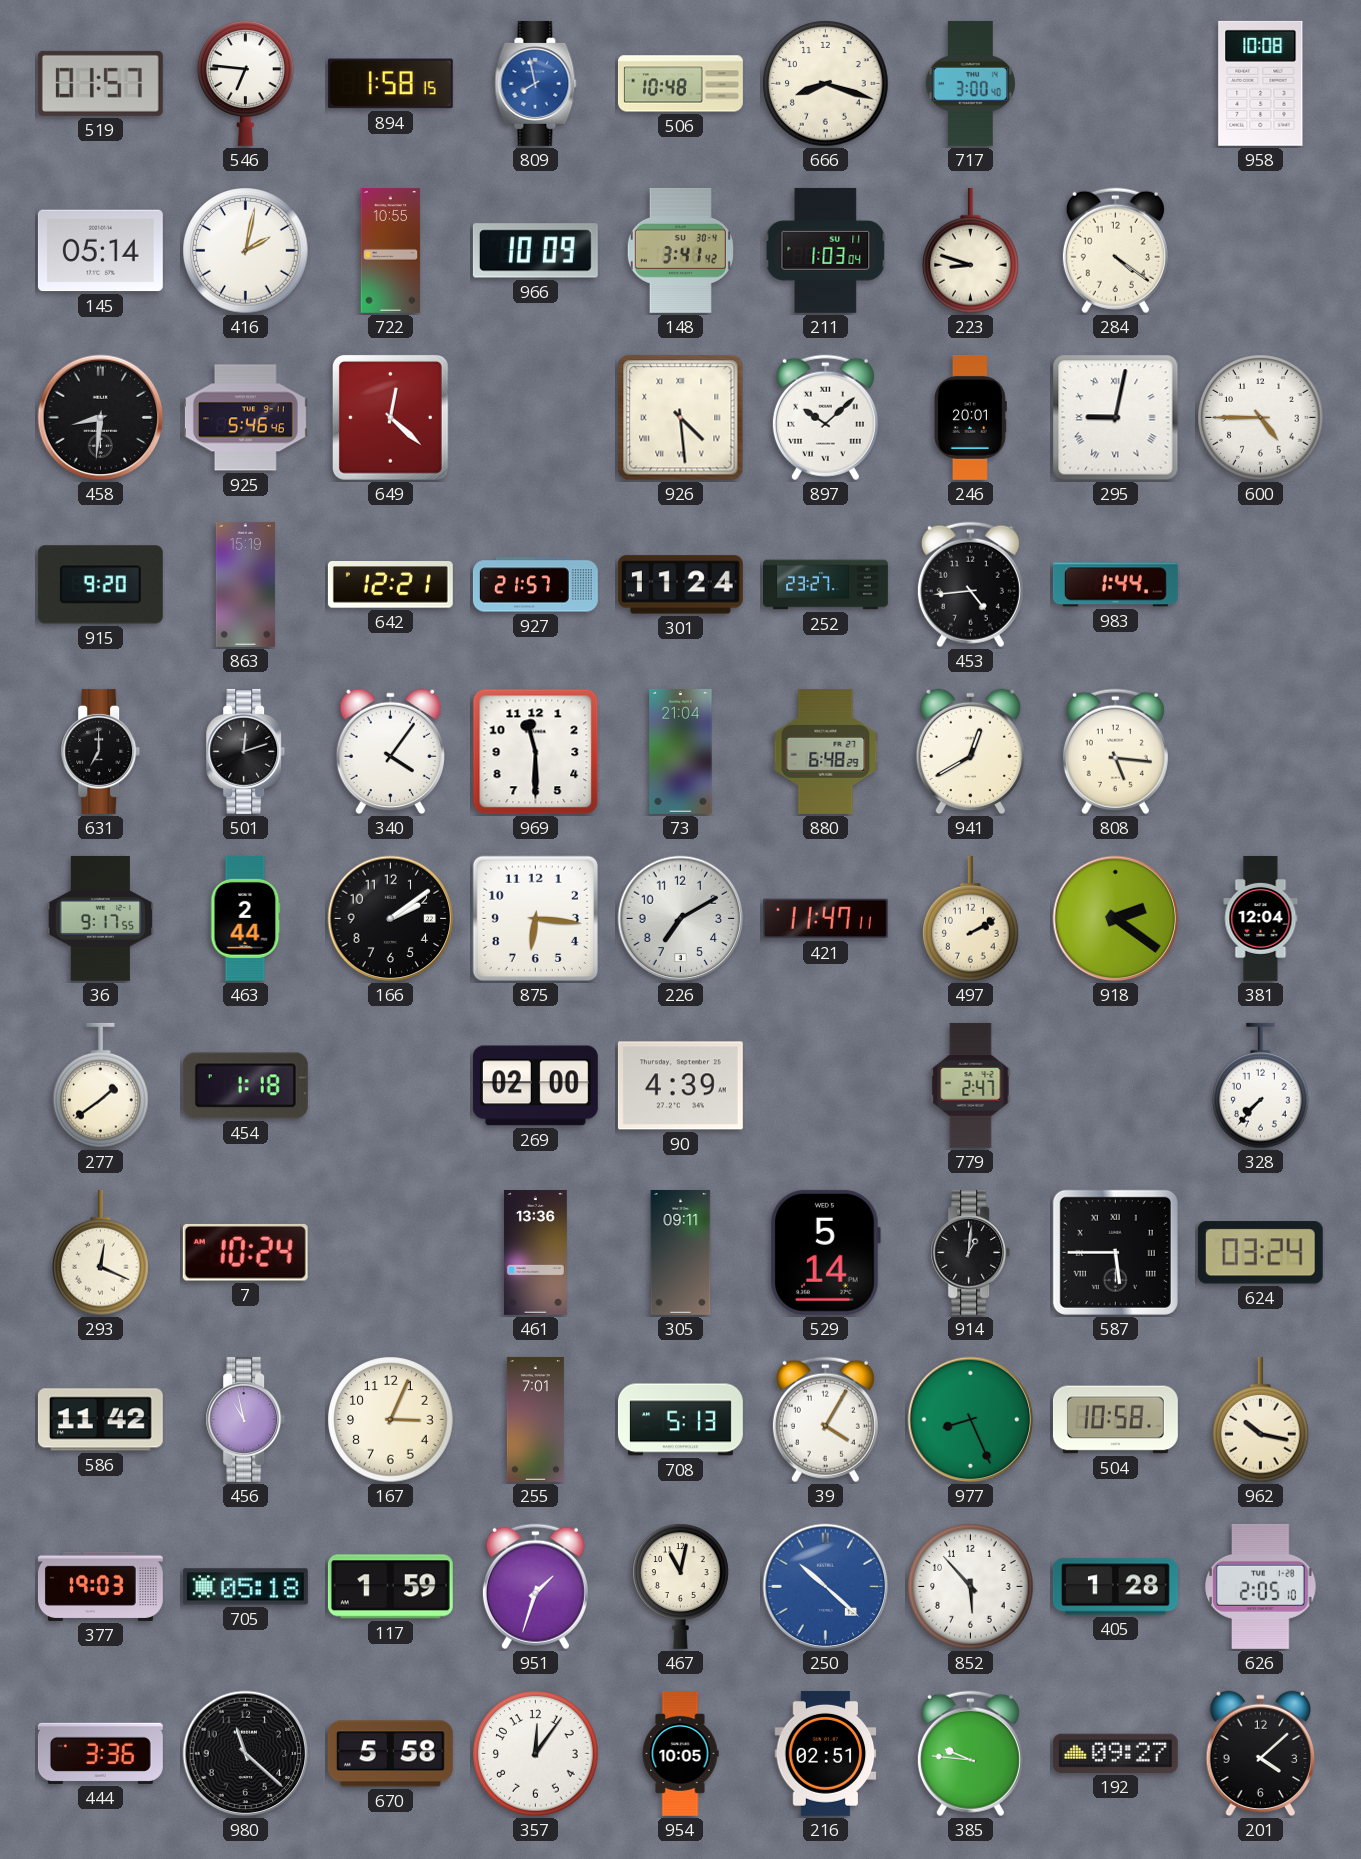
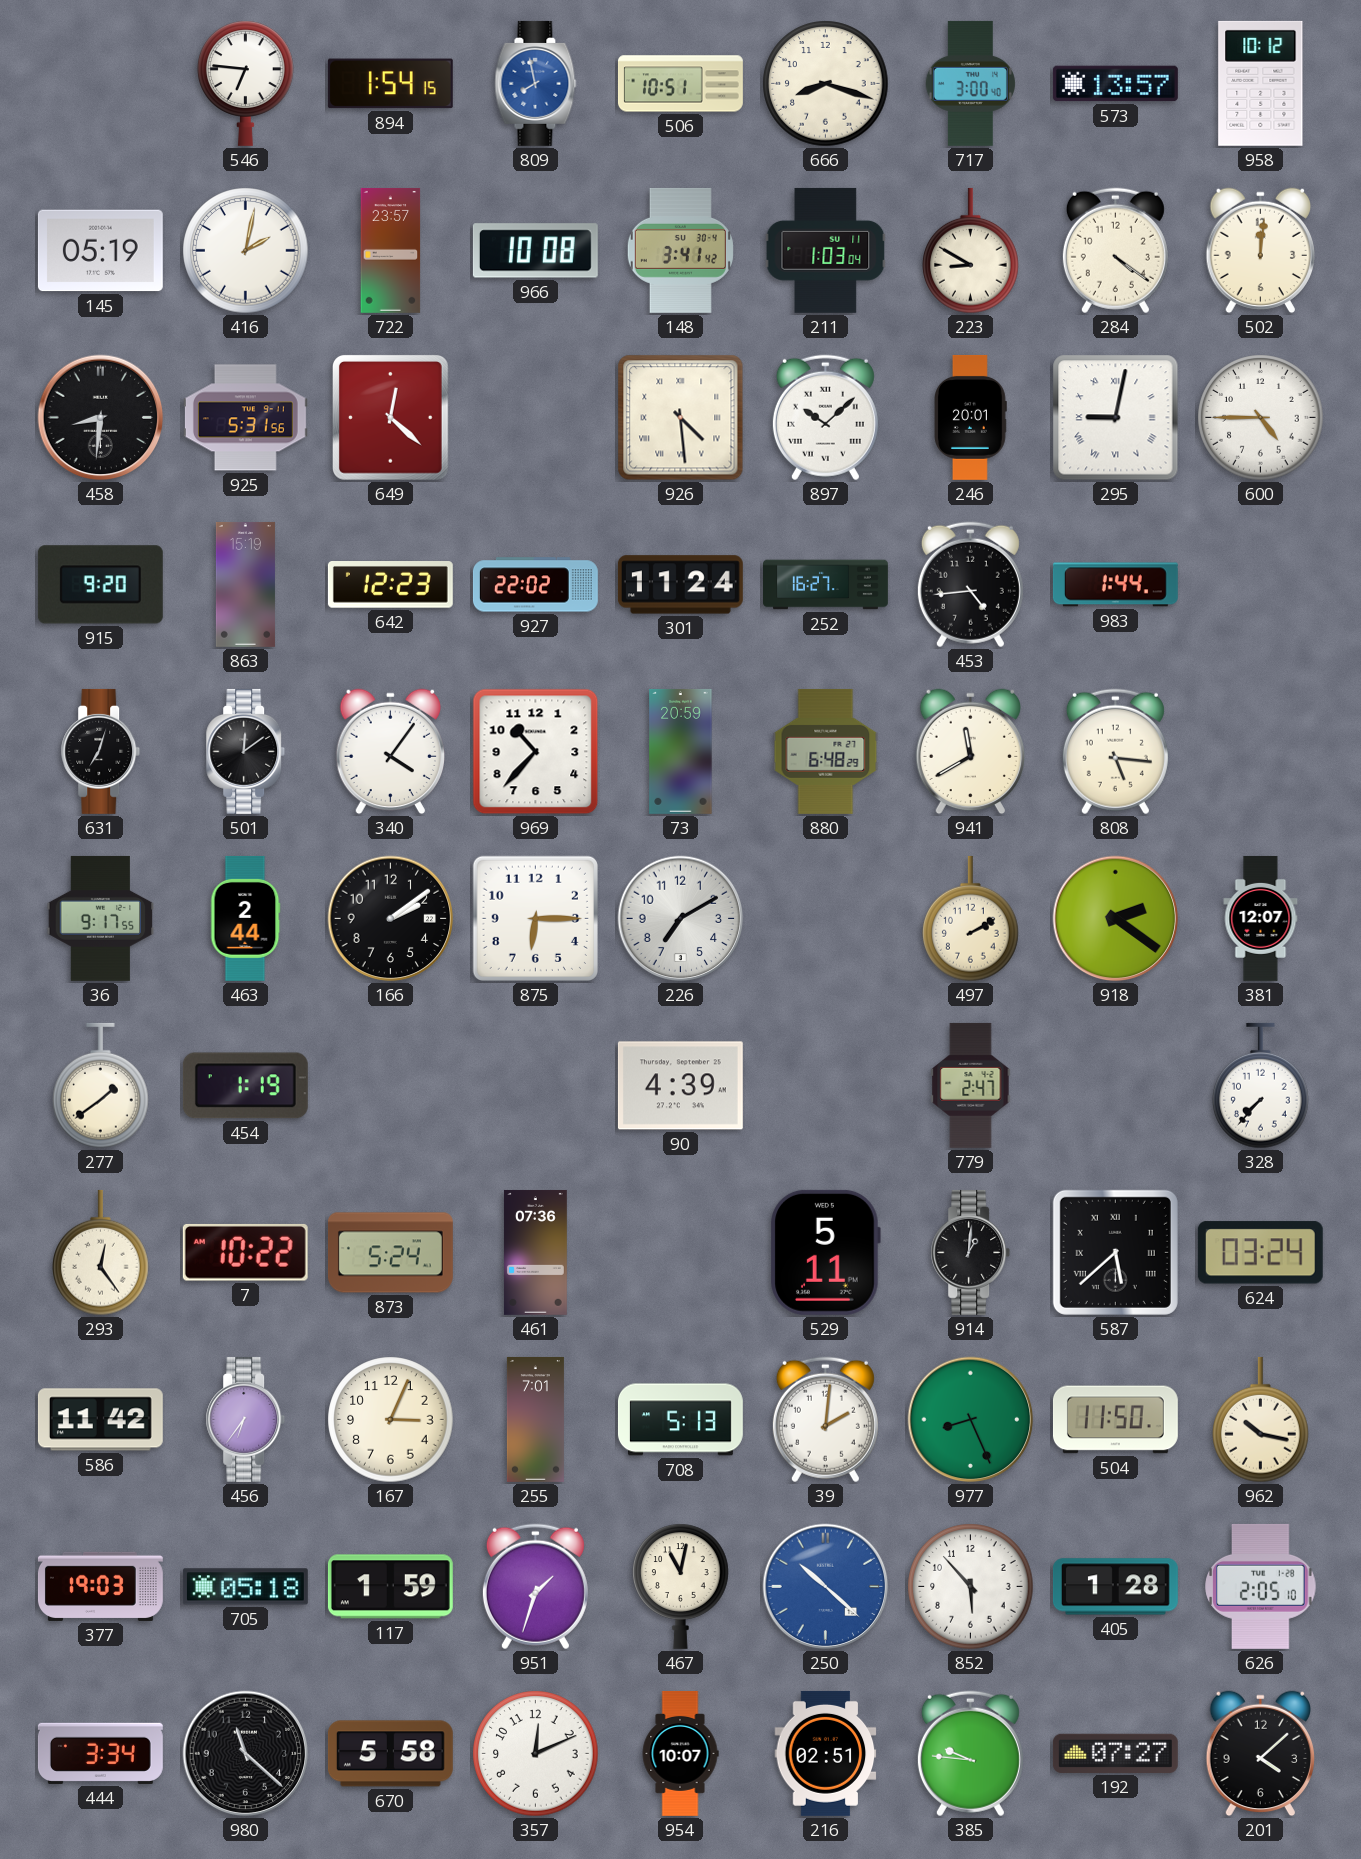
519: 01:57 -> none
894: 1:58 -> 1:54
506: 10:48 -> 10:51
573: none -> 13:57
958: 10:08 -> 10:12
145: 05:14 -> 05:19
722: 10:55 -> 23:57
966: 10:09 -> 10:08
223: 8:48 -> 8:50
502: none -> 12:01
925: 5:46 -> 5:31
642: 12:21 -> 12:23
927: 21:57 -> 22:02
252: 23:27 -> 16:27
631: 7:00 -> 7:03
501: 12:12 -> 12:09
969: 11:30 -> 10:37
73: 21:04 -> 20:59
941: 12:40 -> 11:40
875: 6:16 -> 6:15
421: 11:47 -> none
381: 12:04 -> 12:07
454: 1:18 -> 1:19
269: 02:00 -> none
293: 12:19 -> 12:24
7: 10:24 -> 10:22
873: none -> 5:24
461: 13:36 -> 07:36
305: 09:11 -> none
529: 5:14 -> 5:11
587: 5:45 -> 5:38
456: 10:58 -> 6:36
39: 4:05 -> 2:01
504: 10:58 -> 11:50
444: 3:36 -> 3:34
357: 12:06 -> 12:11
954: 10:05 -> 10:07
192: 09:27 -> 07:27
